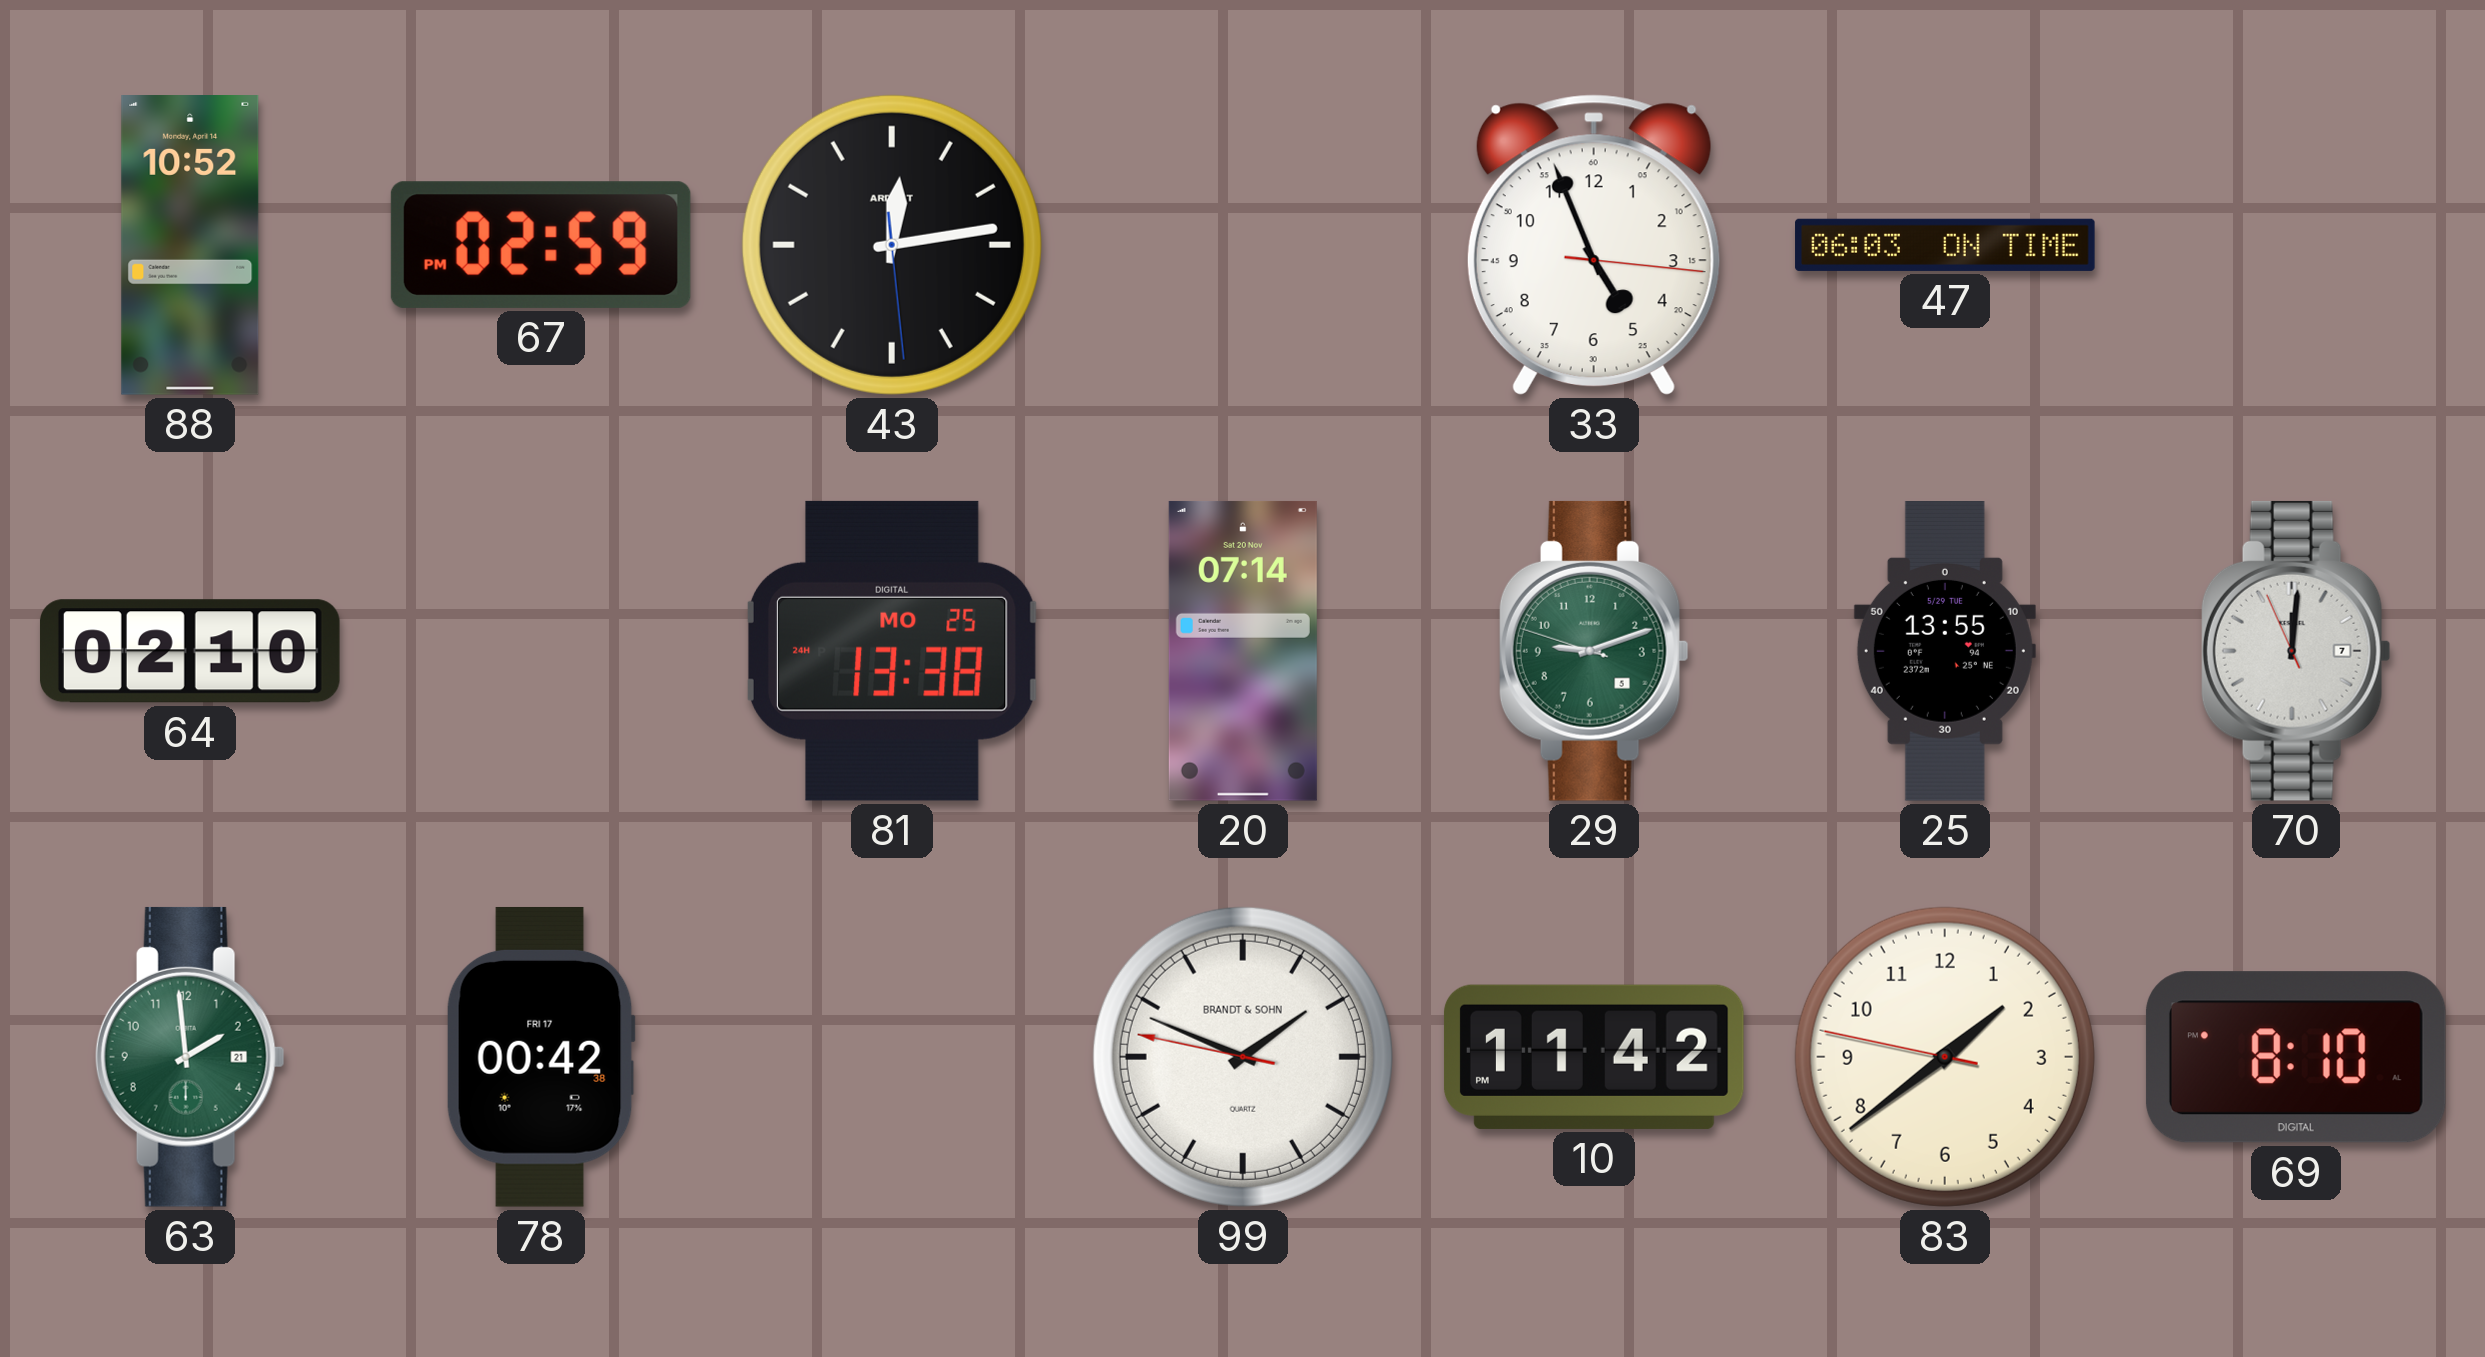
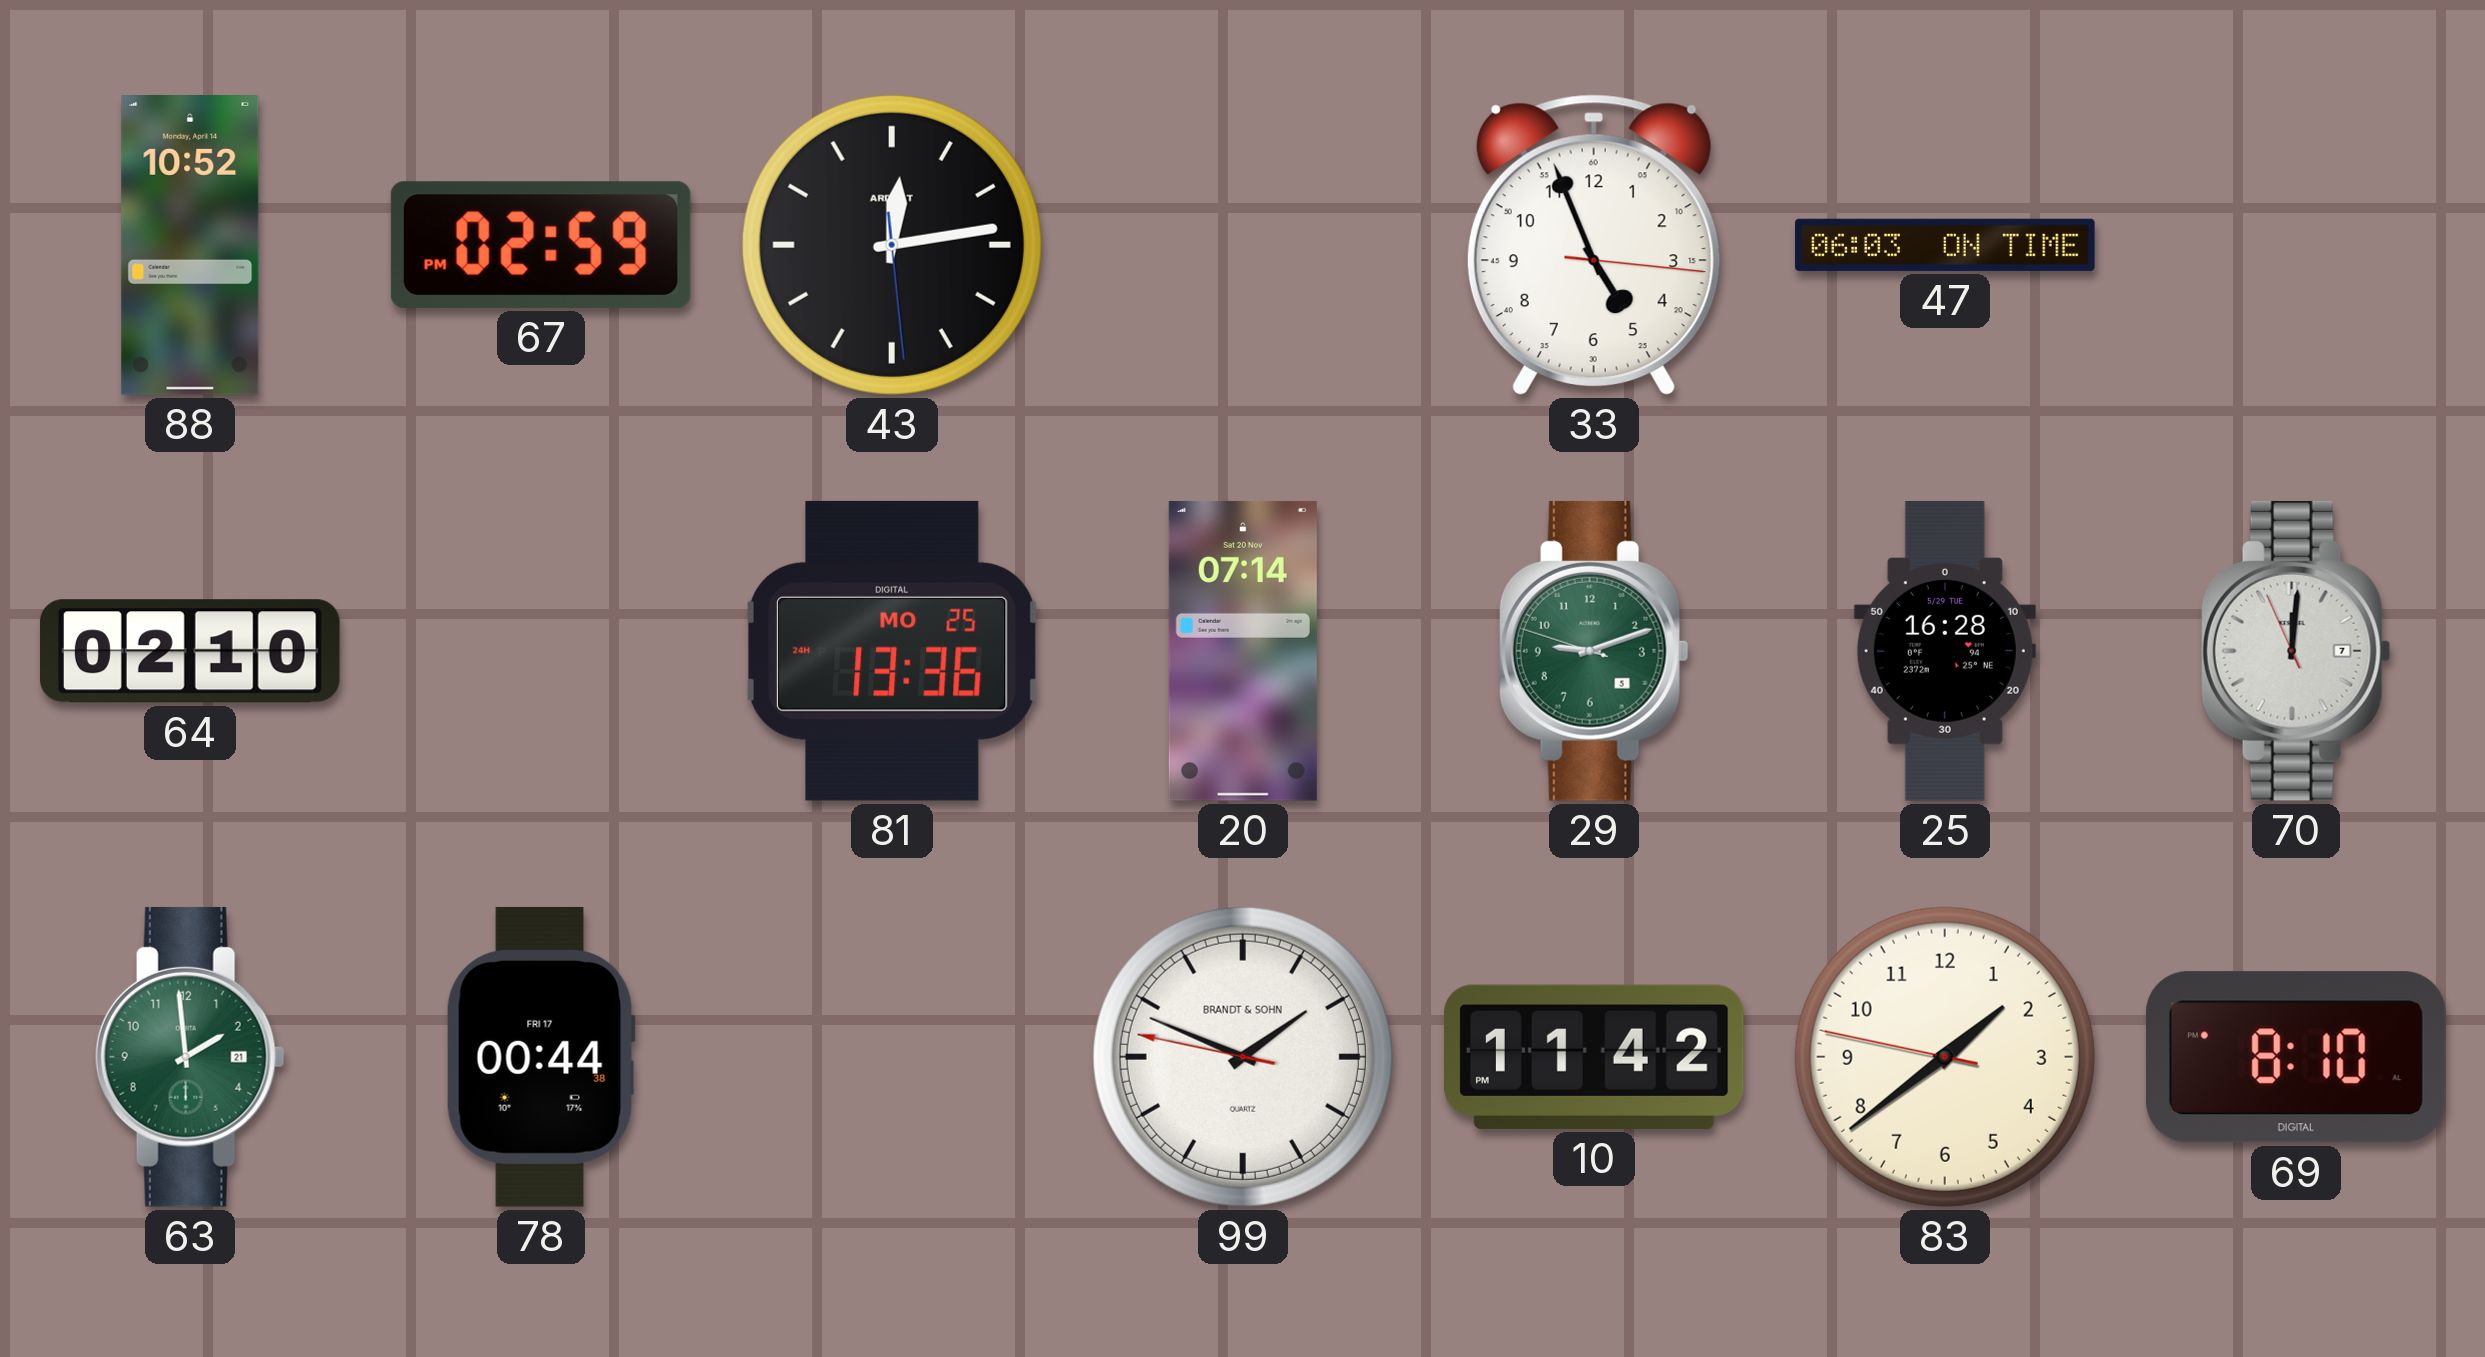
81: 13:38 -> 13:36
25: 13:55 -> 16:28
78: 00:42 -> 00:44
